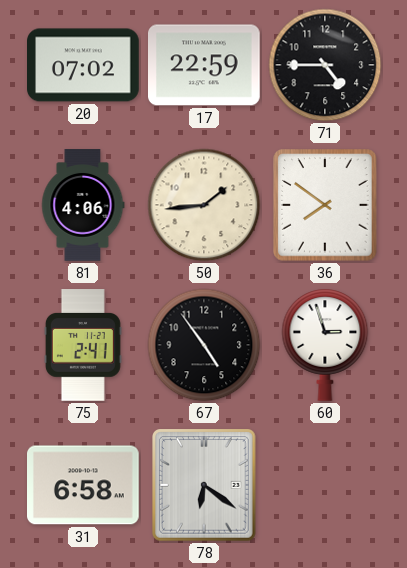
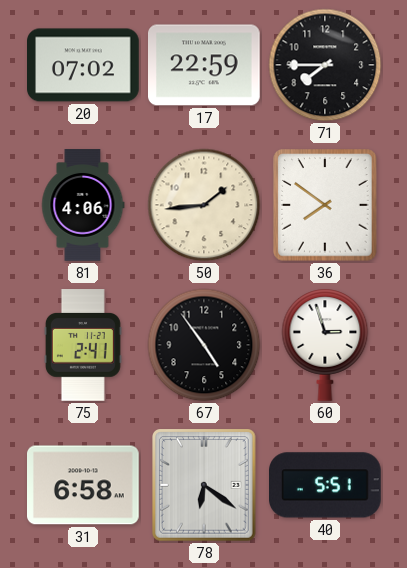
71: 4:45 -> 7:45
40: none -> 5:51
